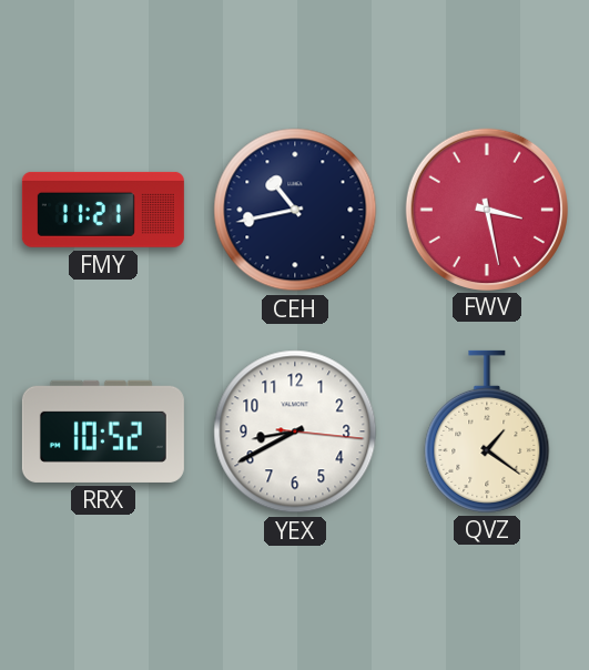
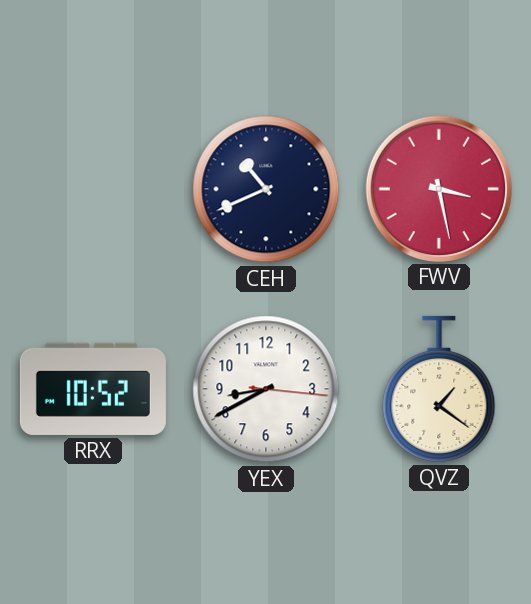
FMY: 11:21 -> none
CEH: 10:43 -> 10:41
